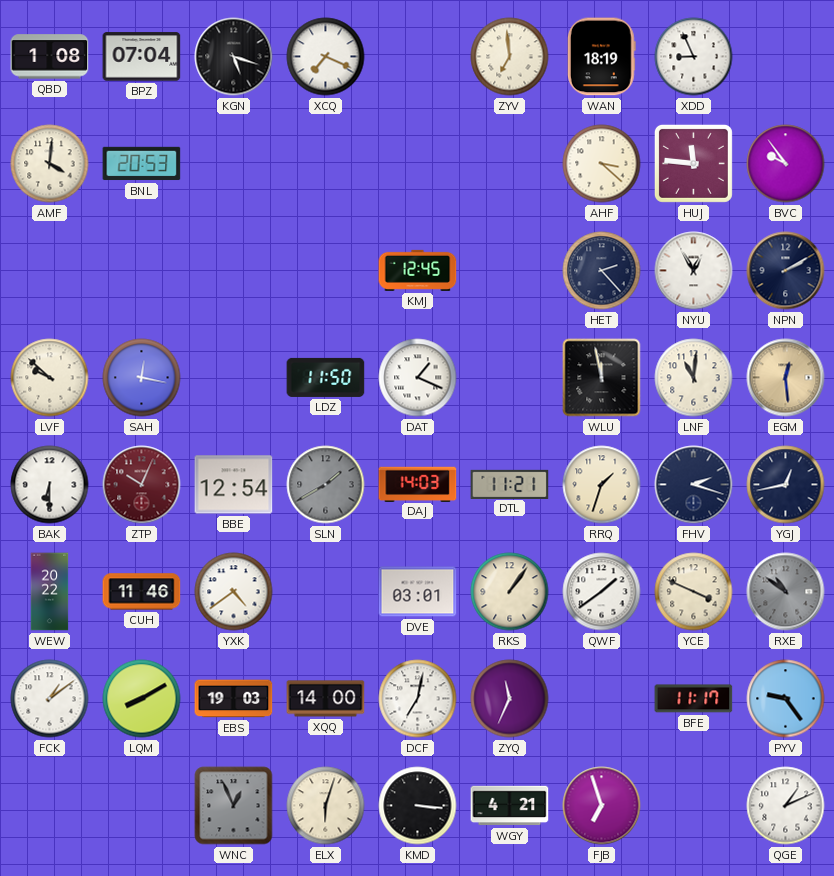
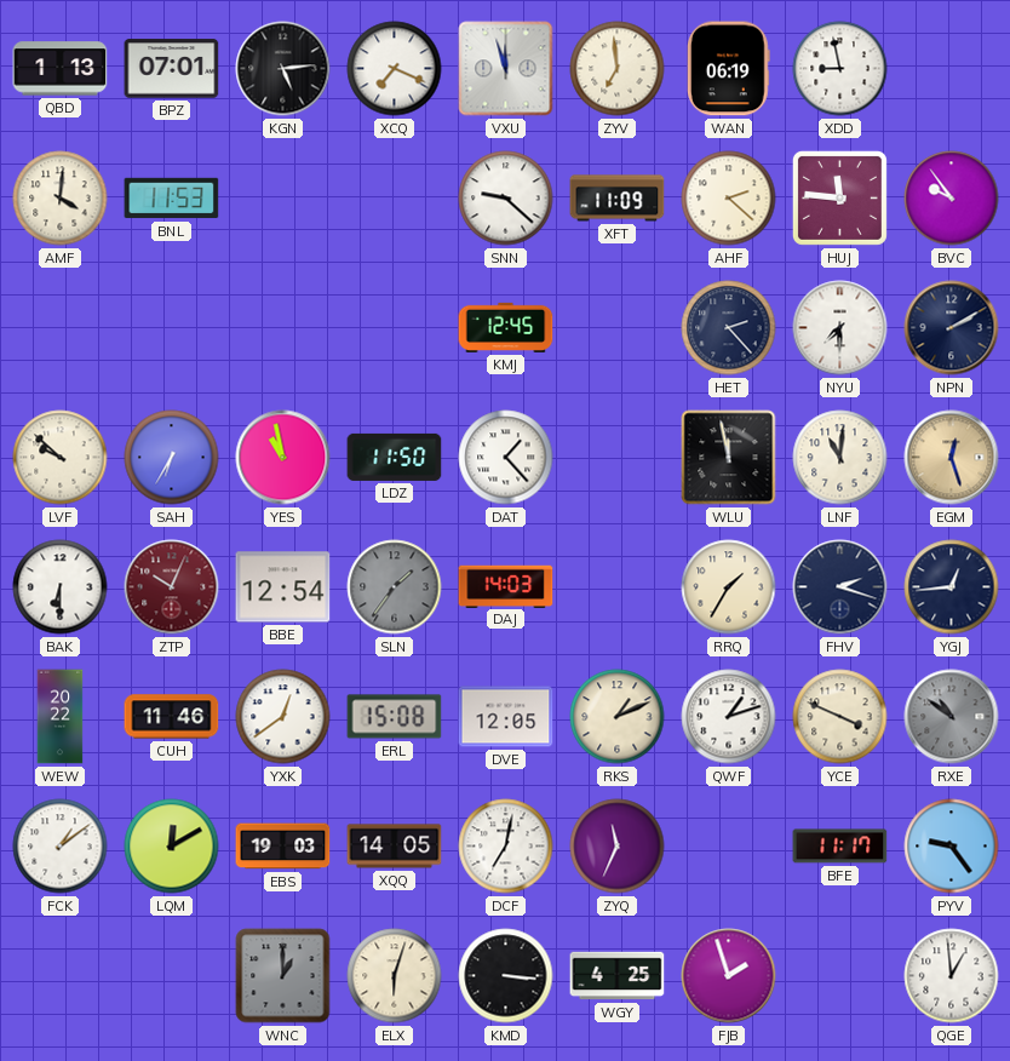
QBD: 1:08 -> 1:13
BPZ: 07:04 -> 07:01
KGN: 5:18 -> 5:14
VXU: none -> 11:57
WAN: 18:19 -> 06:19
XDD: 8:56 -> 8:58
BNL: 20:53 -> 11:53
SNN: none -> 9:22
XFT: none -> 11:09
AHF: 3:22 -> 2:22
NYU: 12:55 -> 7:30
SAH: 12:17 -> 6:35
YES: none -> 10:58
DAT: 1:19 -> 1:23
EGM: 12:29 -> 12:27
SLN: 1:40 -> 1:36
DTL: 11:21 -> none
RRQ: 1:33 -> 1:35
YGJ: 12:43 -> 12:44
YXK: 4:39 -> 12:39
ERL: none -> 15:08
DVE: 03:01 -> 12:05
RKS: 1:06 -> 1:11
QWF: 1:39 -> 1:12
LQM: 8:10 -> 12:10
XQQ: 14:00 -> 14:05
WNC: 12:56 -> 1:00
WGY: 4:21 -> 4:25
FJB: 6:57 -> 1:57
QGE: 1:11 -> 12:59
